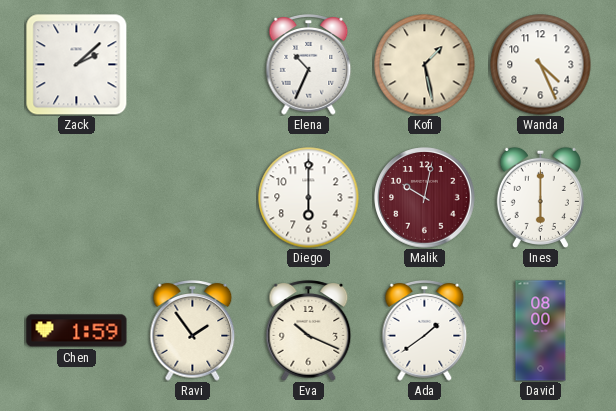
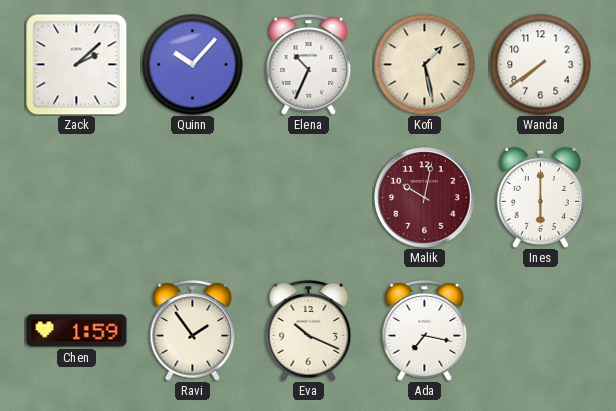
Quinn: none -> 10:07
Wanda: 4:26 -> 7:39
Diego: 6:00 -> none
Ada: 1:39 -> 7:17
David: 08:00 -> none
